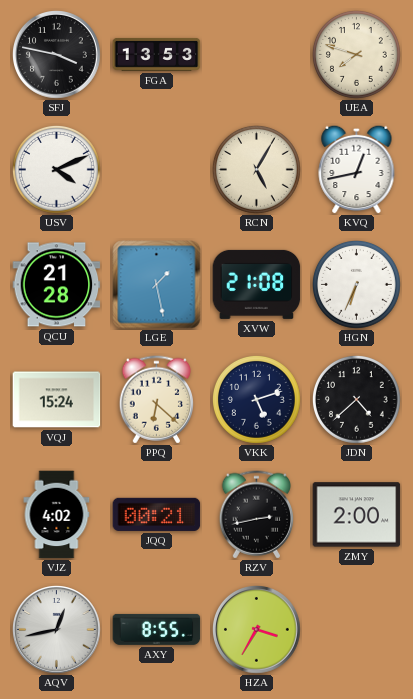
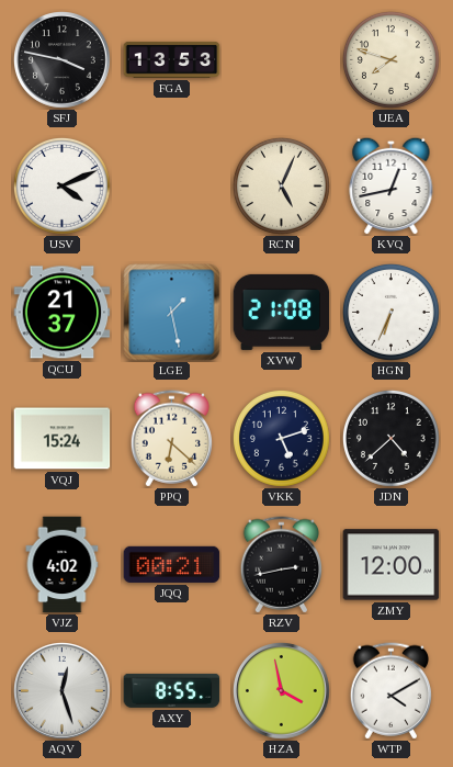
RCN: 5:05 -> 5:04
QCU: 21:28 -> 21:37
ZMY: 2:00 -> 12:00
AQV: 12:43 -> 12:27
HZA: 3:35 -> 3:58
WTP: none -> 4:10
